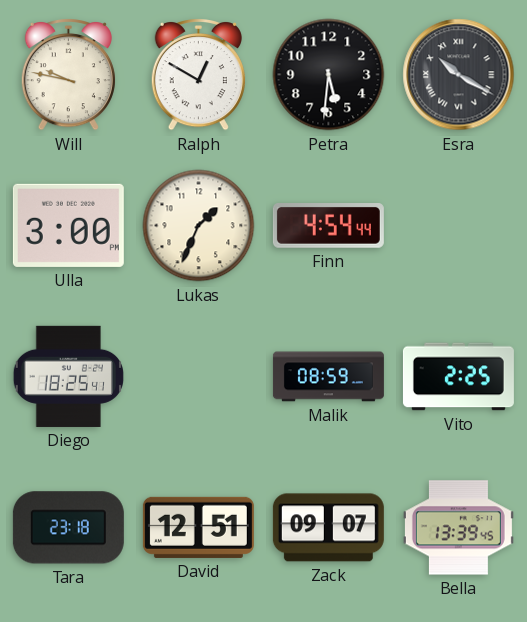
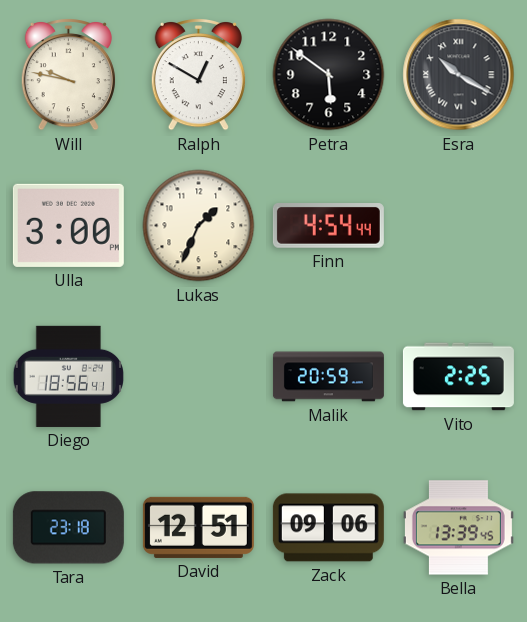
Petra: 5:31 -> 5:51
Diego: 18:25 -> 18:56
Malik: 08:59 -> 20:59
Zack: 09:07 -> 09:06
